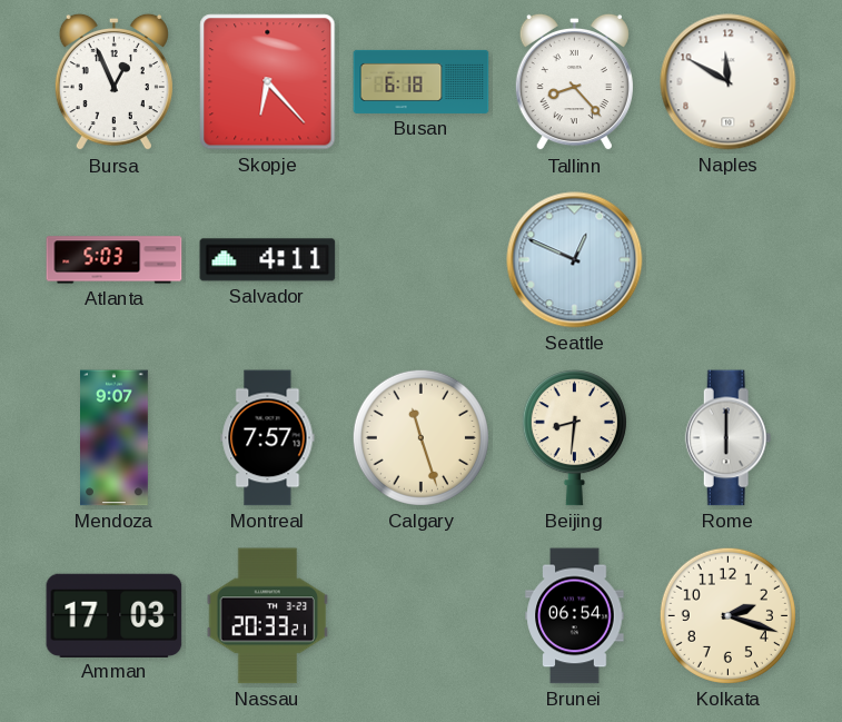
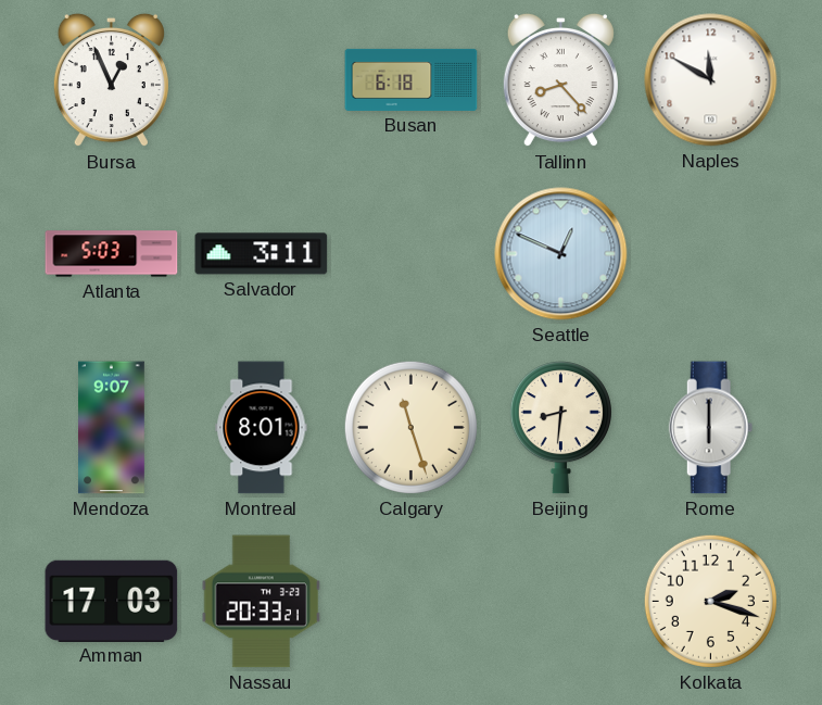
Skopje: 6:23 -> none
Salvador: 4:11 -> 3:11
Montreal: 7:57 -> 8:01
Brunei: 06:54 -> none
